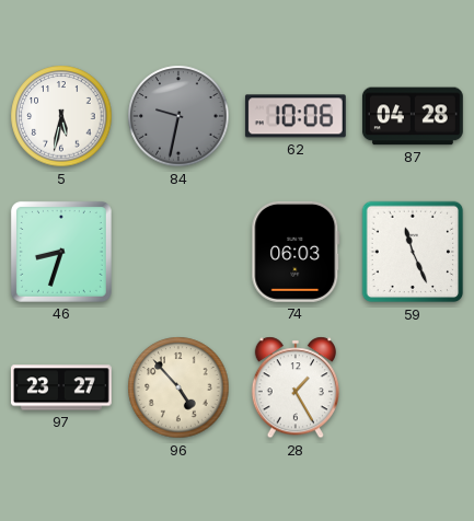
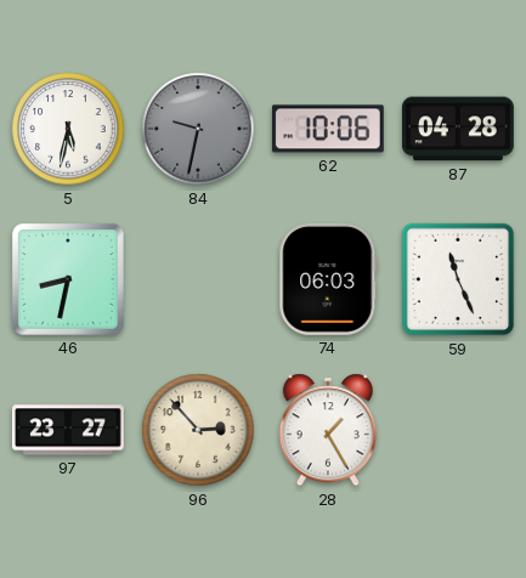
46: 8:33 -> 8:32
96: 4:53 -> 2:53
